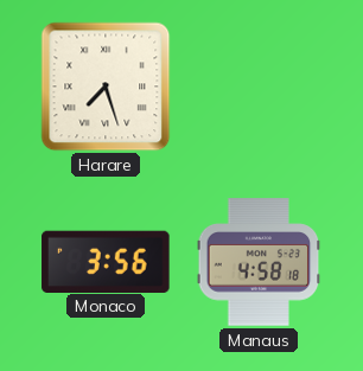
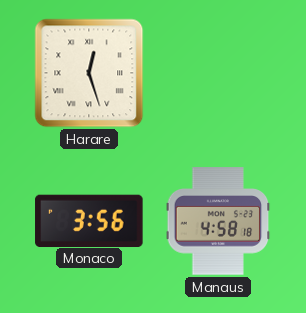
Harare: 7:27 -> 12:27
